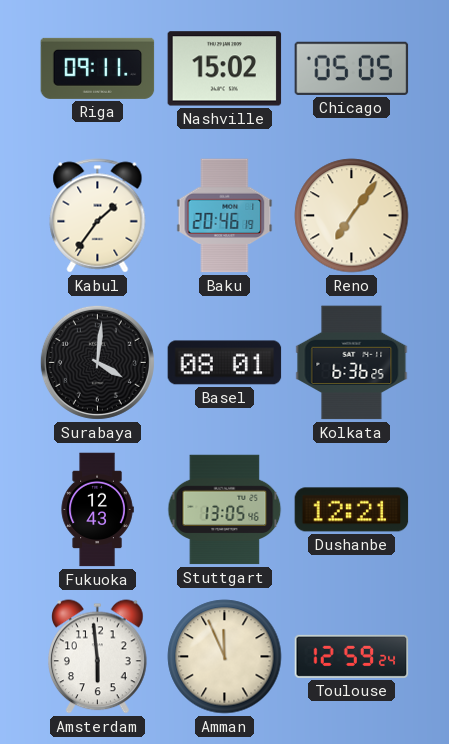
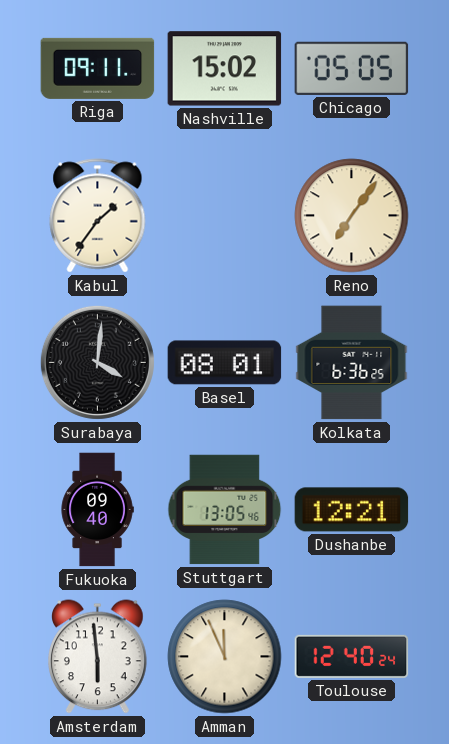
Baku: 20:46 -> none
Fukuoka: 12:43 -> 09:40
Toulouse: 12:59 -> 12:40
